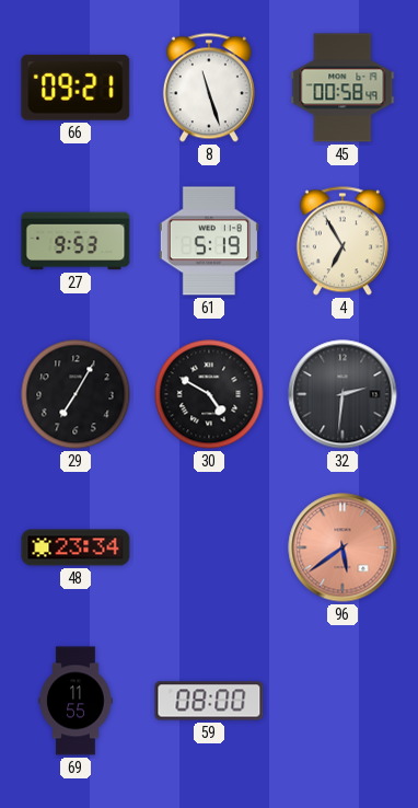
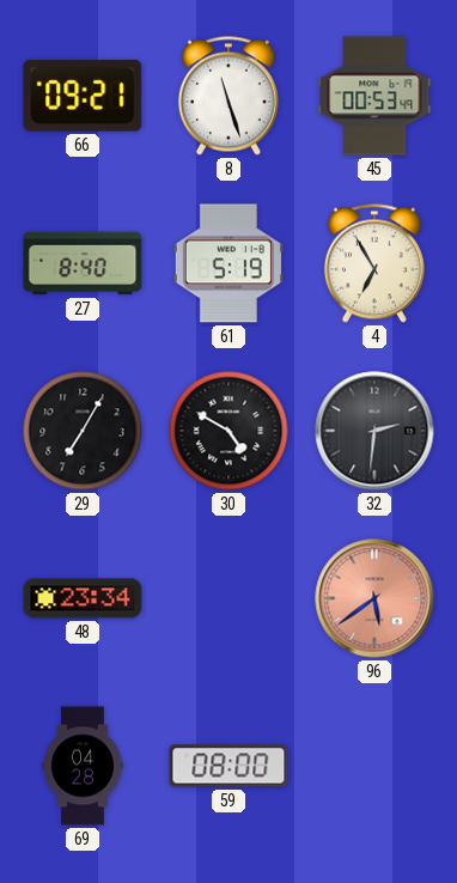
45: 00:58 -> 00:53
27: 9:53 -> 8:40
69: 11:55 -> 04:28
